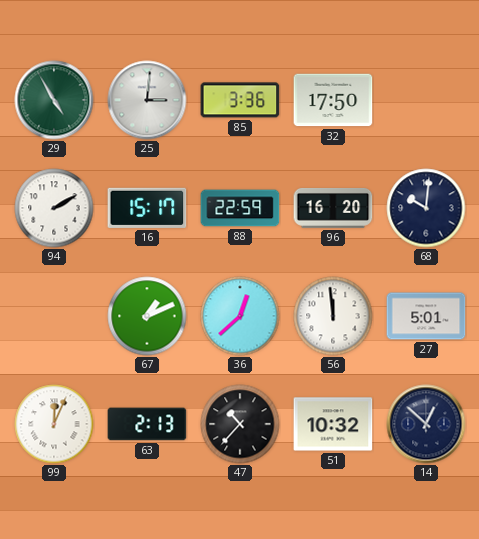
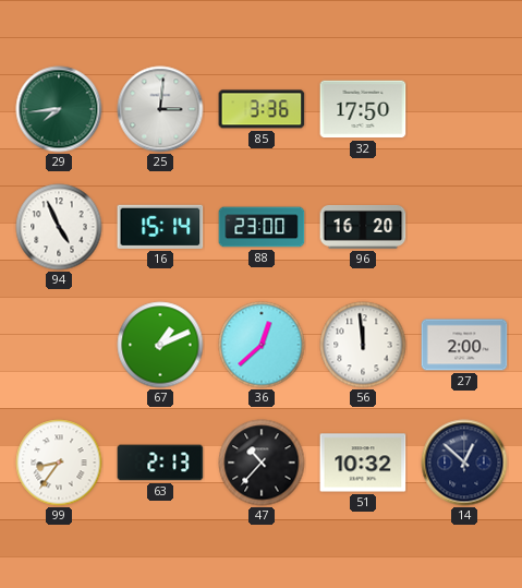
29: 4:55 -> 7:44
94: 2:10 -> 4:56
16: 15:17 -> 15:14
88: 22:59 -> 23:00
68: 10:01 -> none
27: 5:01 -> 2:00
99: 12:04 -> 8:36
